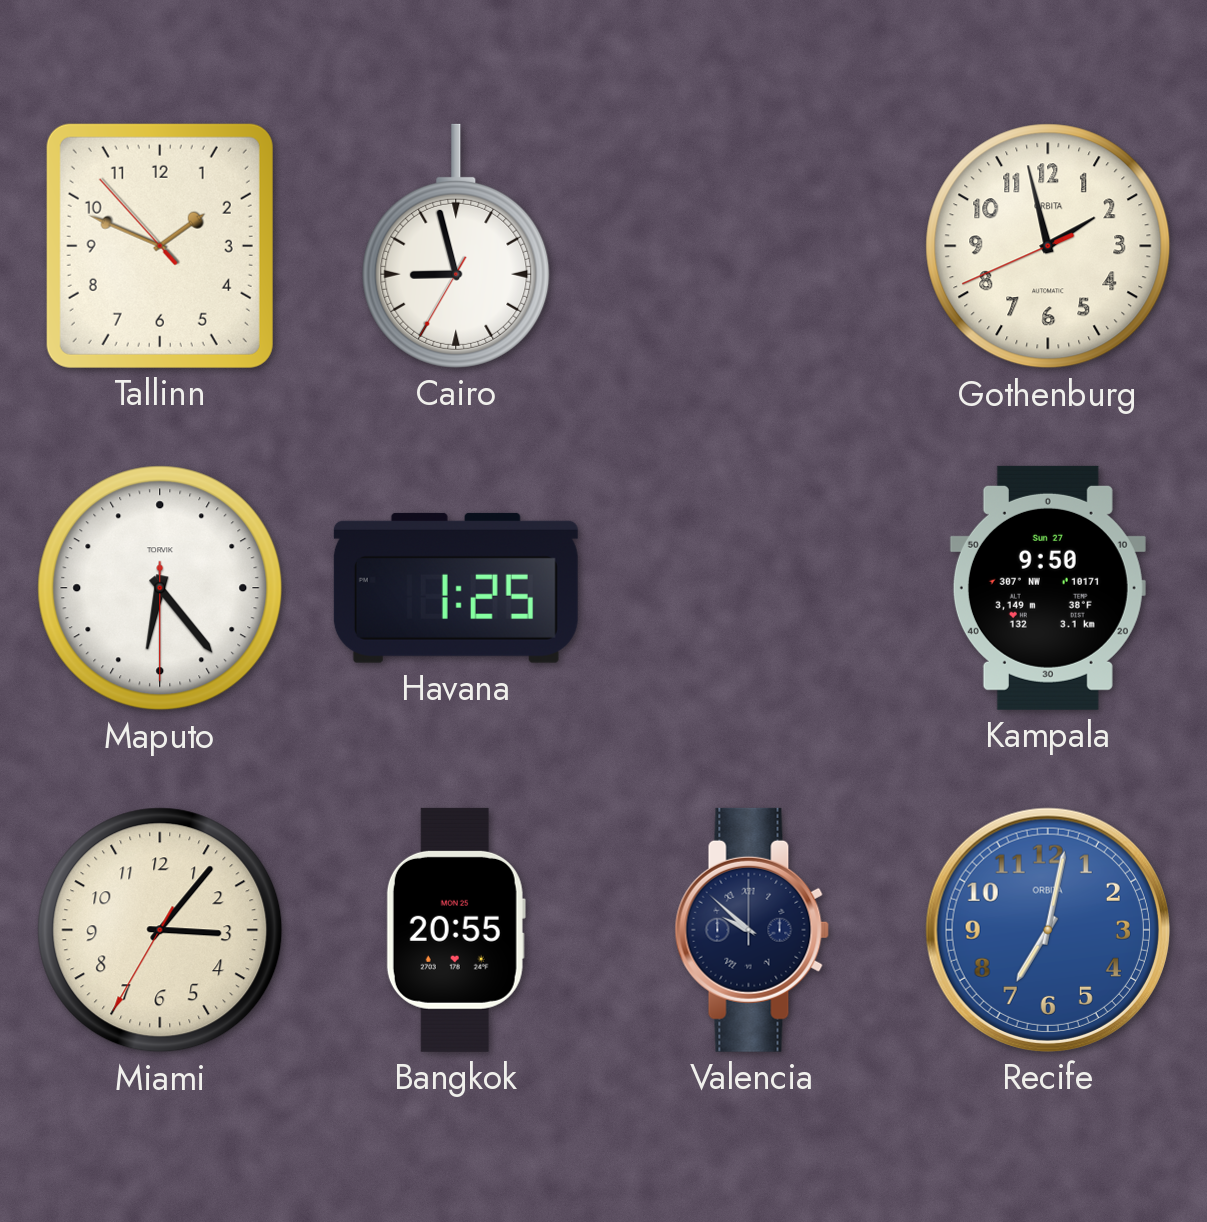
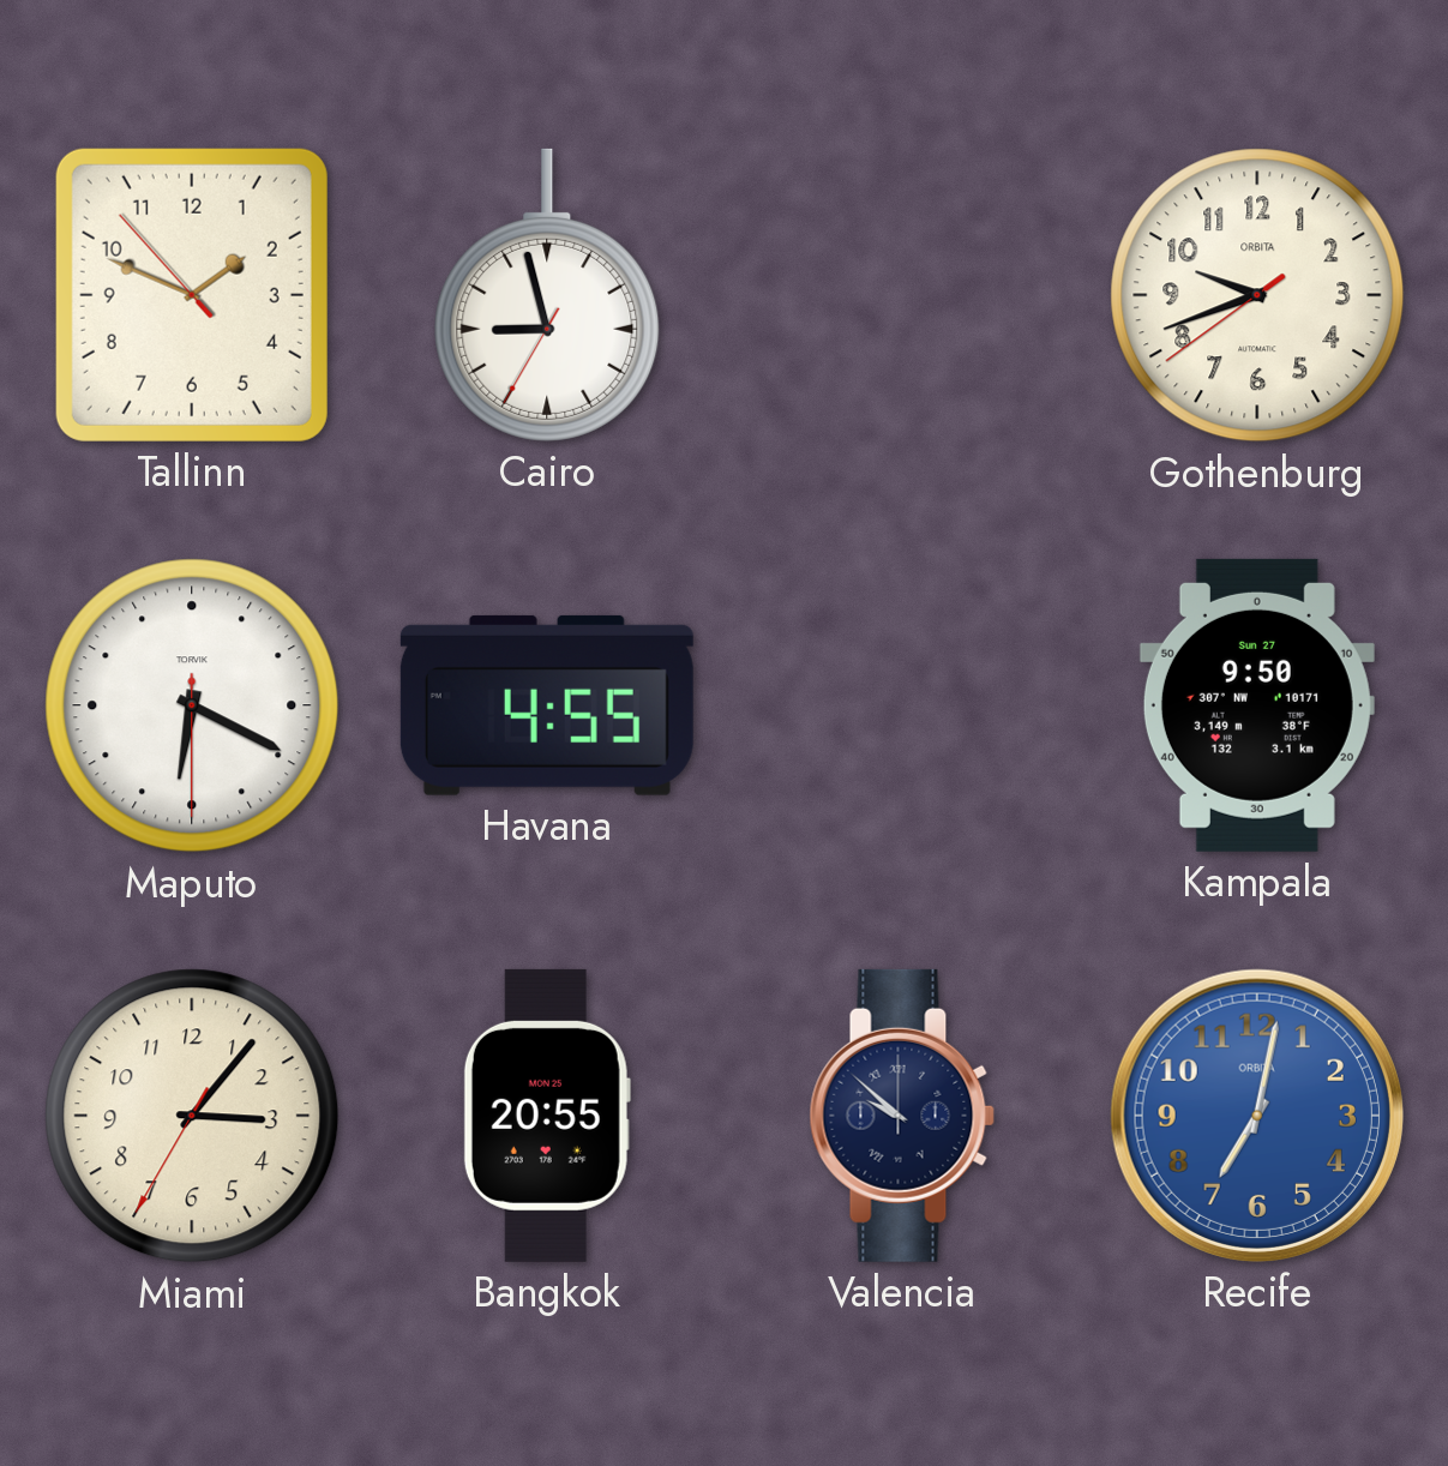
Gothenburg: 1:57 -> 9:41
Maputo: 6:23 -> 6:19
Havana: 1:25 -> 4:55
